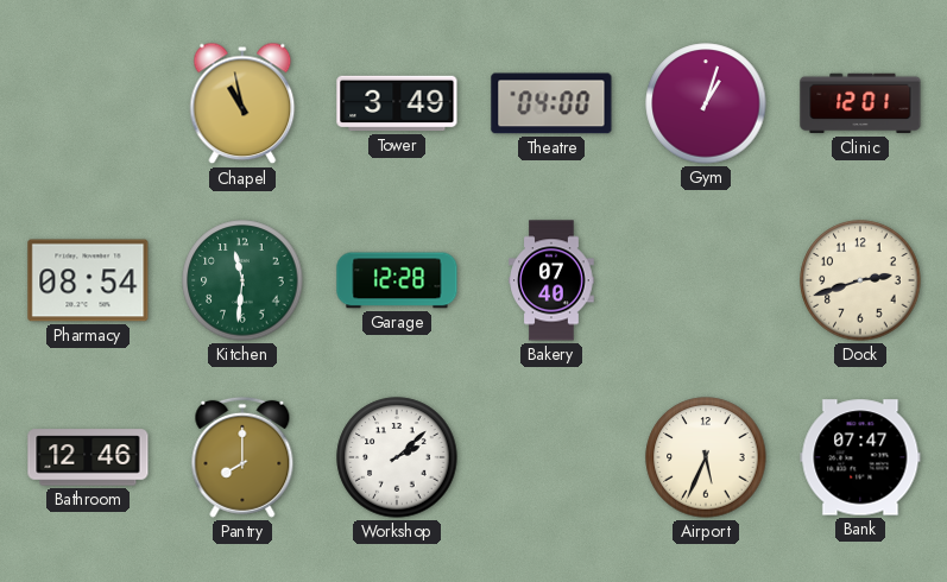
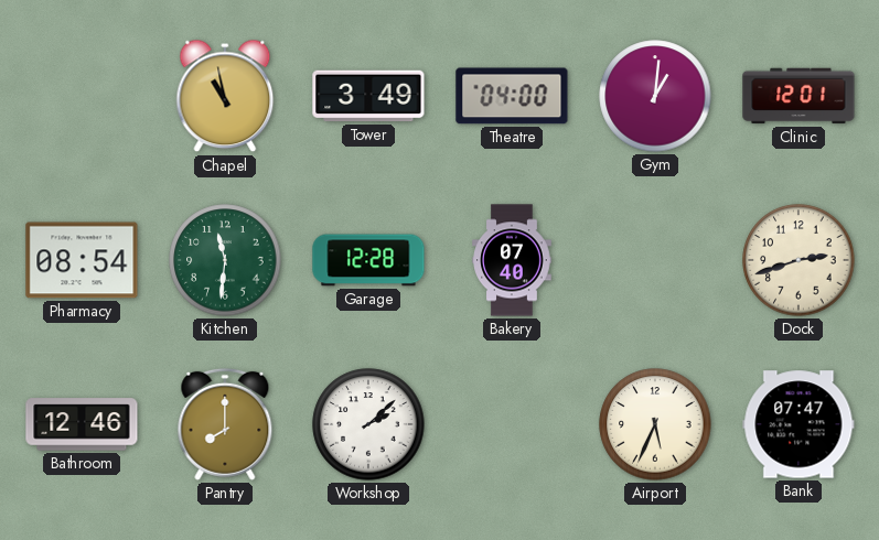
Gym: 1:03 -> 1:01
